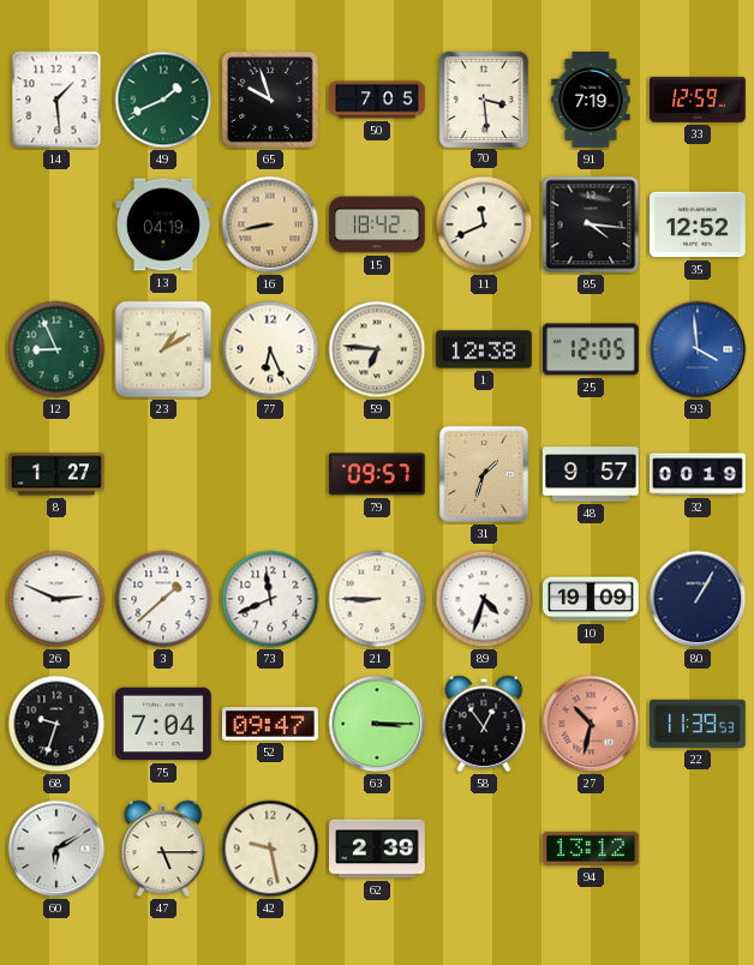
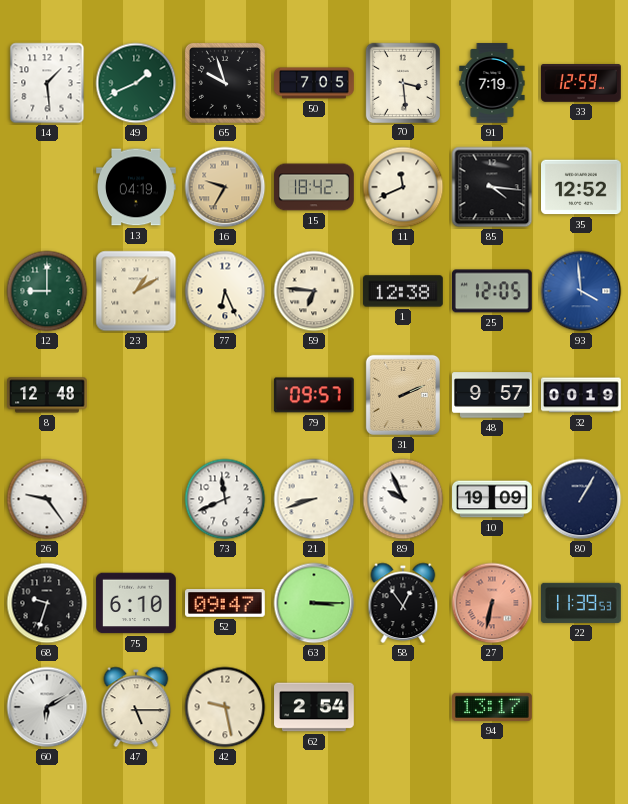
16: 8:43 -> 9:35
12: 8:56 -> 9:00
8: 1:27 -> 12:48
31: 1:33 -> 2:11
26: 2:49 -> 9:24
3: 1:38 -> none
21: 8:45 -> 8:42
89: 4:33 -> 9:56
75: 7:04 -> 6:10
27: 10:32 -> 6:32
62: 2:39 -> 2:54
94: 13:12 -> 13:17
